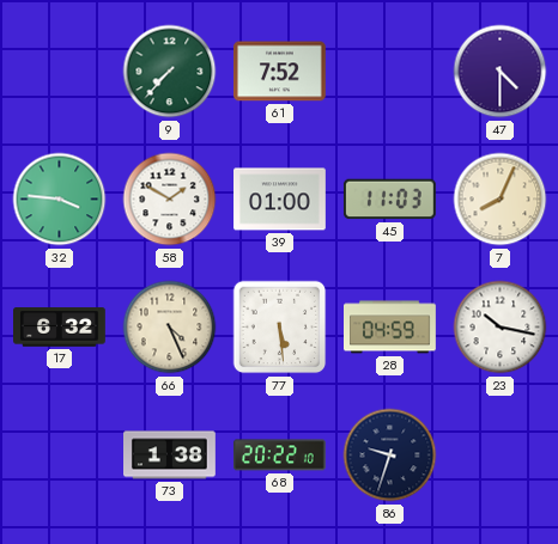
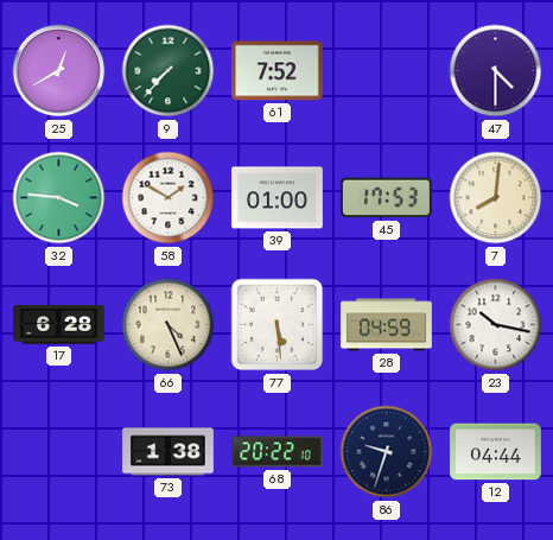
25: none -> 12:40
45: 11:03 -> 17:53
7: 8:04 -> 8:01
17: 6:32 -> 6:28
12: none -> 04:44
